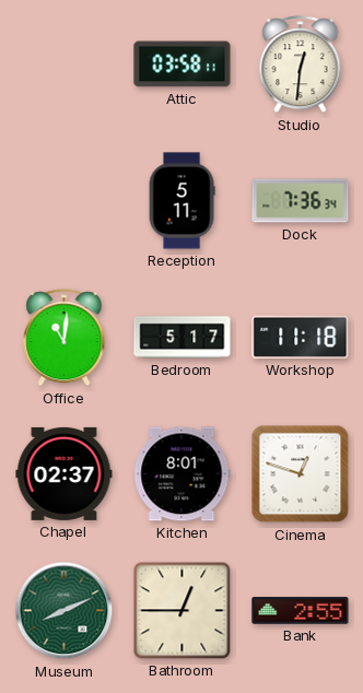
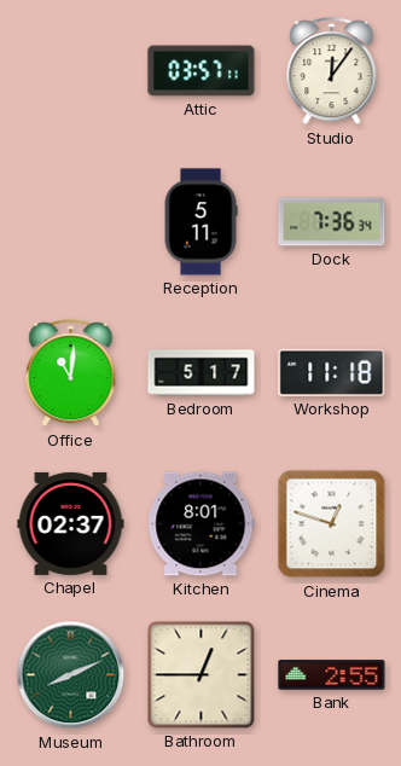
Attic: 03:58 -> 03:57
Studio: 12:31 -> 12:06
